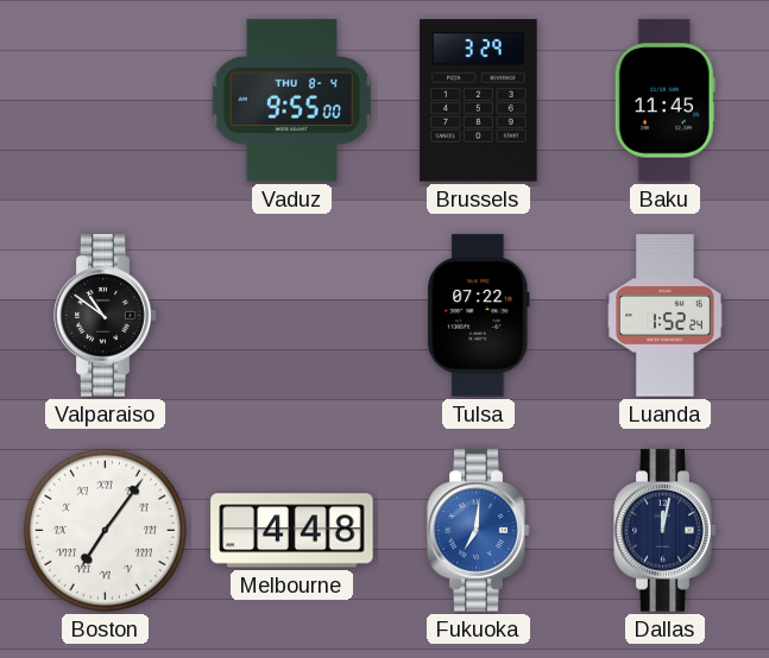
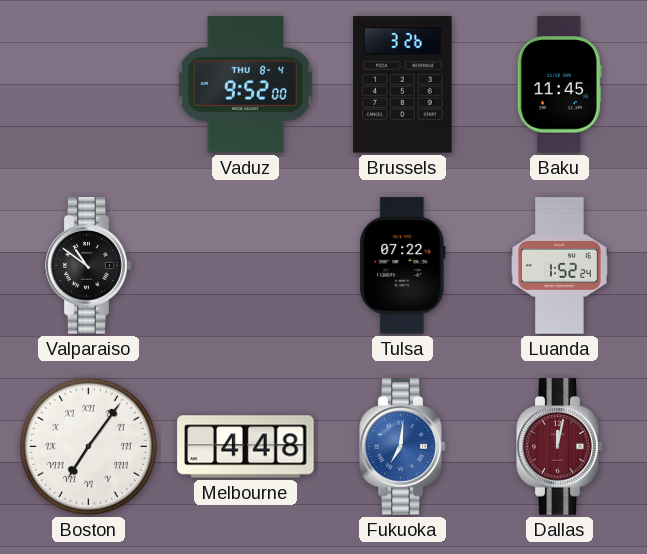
Vaduz: 9:55 -> 9:52
Brussels: 3:29 -> 3:26
Dallas dial: navy -> burgundy
